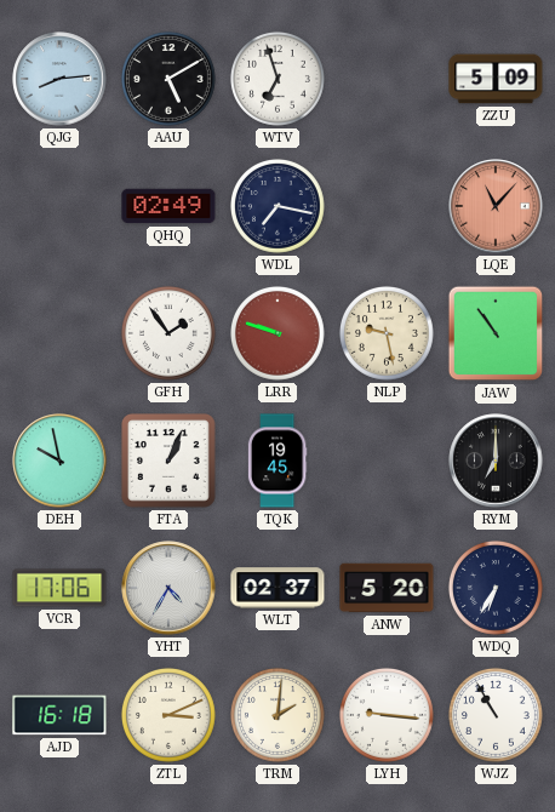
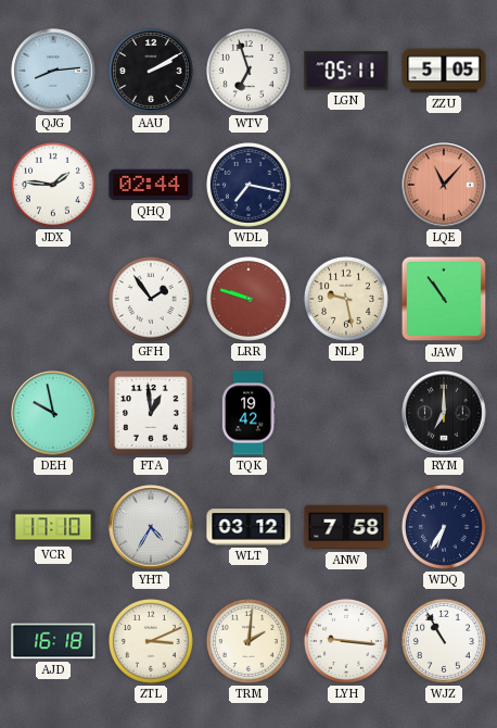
AAU: 5:10 -> 2:10
LGN: none -> 05:11
ZZU: 5:09 -> 5:05
JDX: none -> 1:46
QHQ: 02:49 -> 02:44
FTA: 1:04 -> 12:59
TQK: 19:45 -> 19:42
VCR: 17:06 -> 17:10
WLT: 02:37 -> 03:12
ANW: 5:20 -> 7:58
